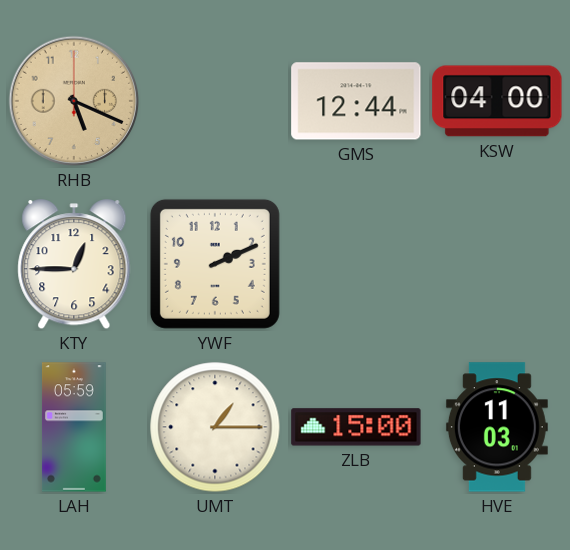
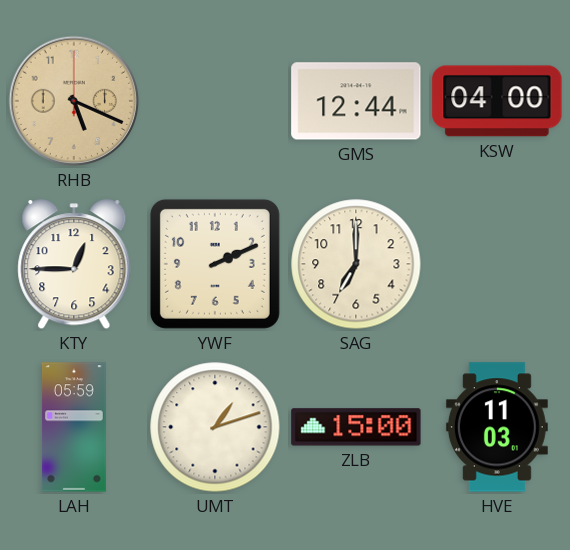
SAG: none -> 7:00
UMT: 1:15 -> 1:12
